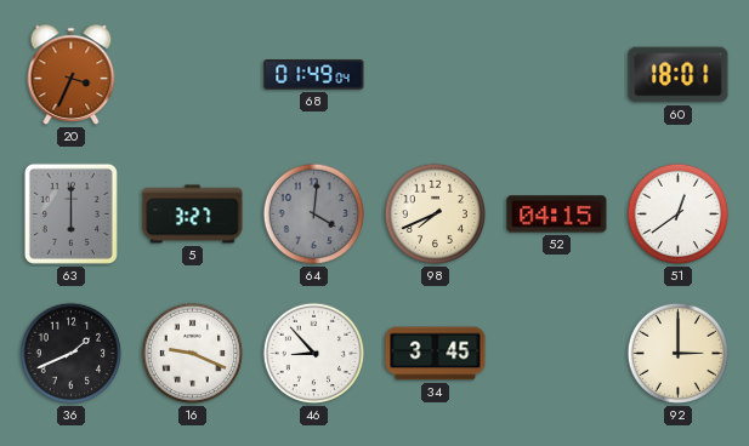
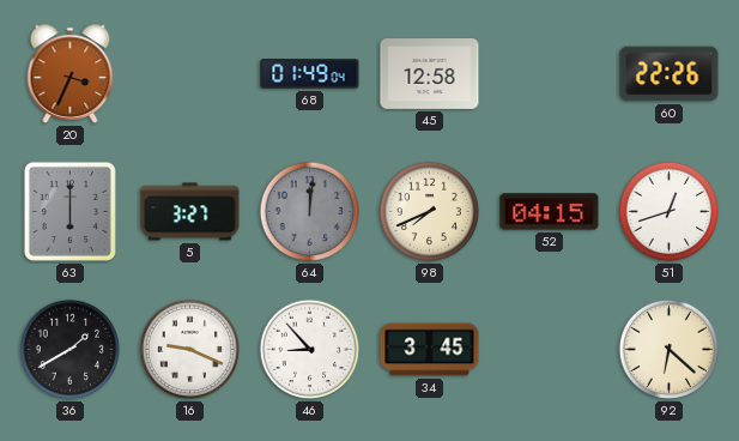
45: none -> 12:58
60: 18:01 -> 22:26
64: 4:01 -> 12:01
51: 12:39 -> 12:42
36: 1:41 -> 1:40
92: 3:00 -> 6:22
